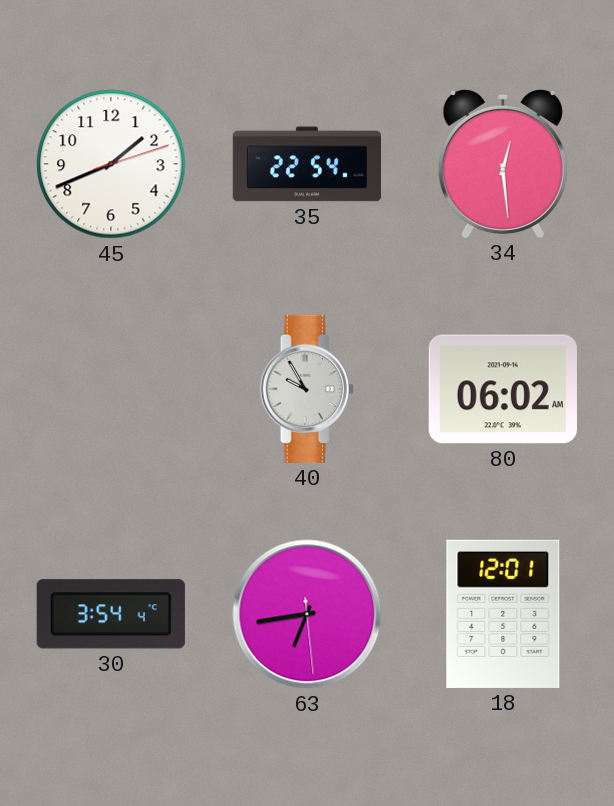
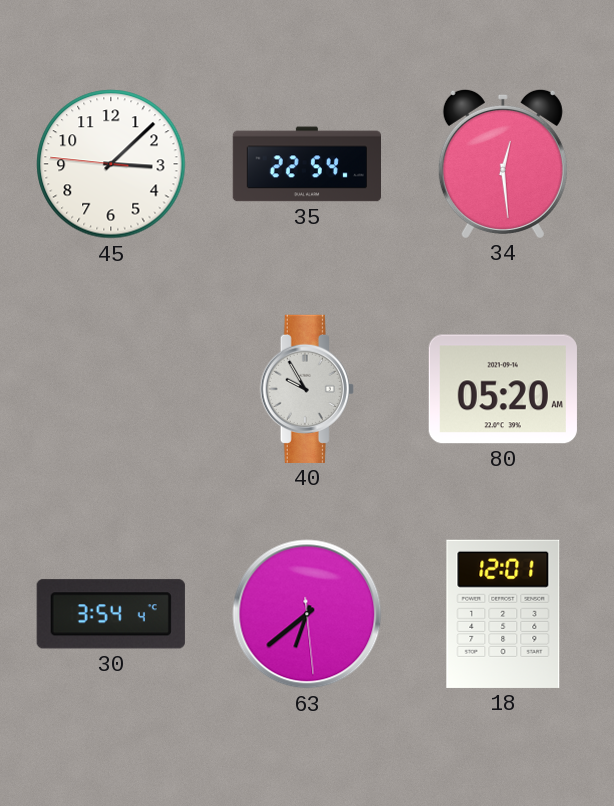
45: 1:41 -> 3:07
80: 06:02 -> 05:20
63: 6:43 -> 6:38
